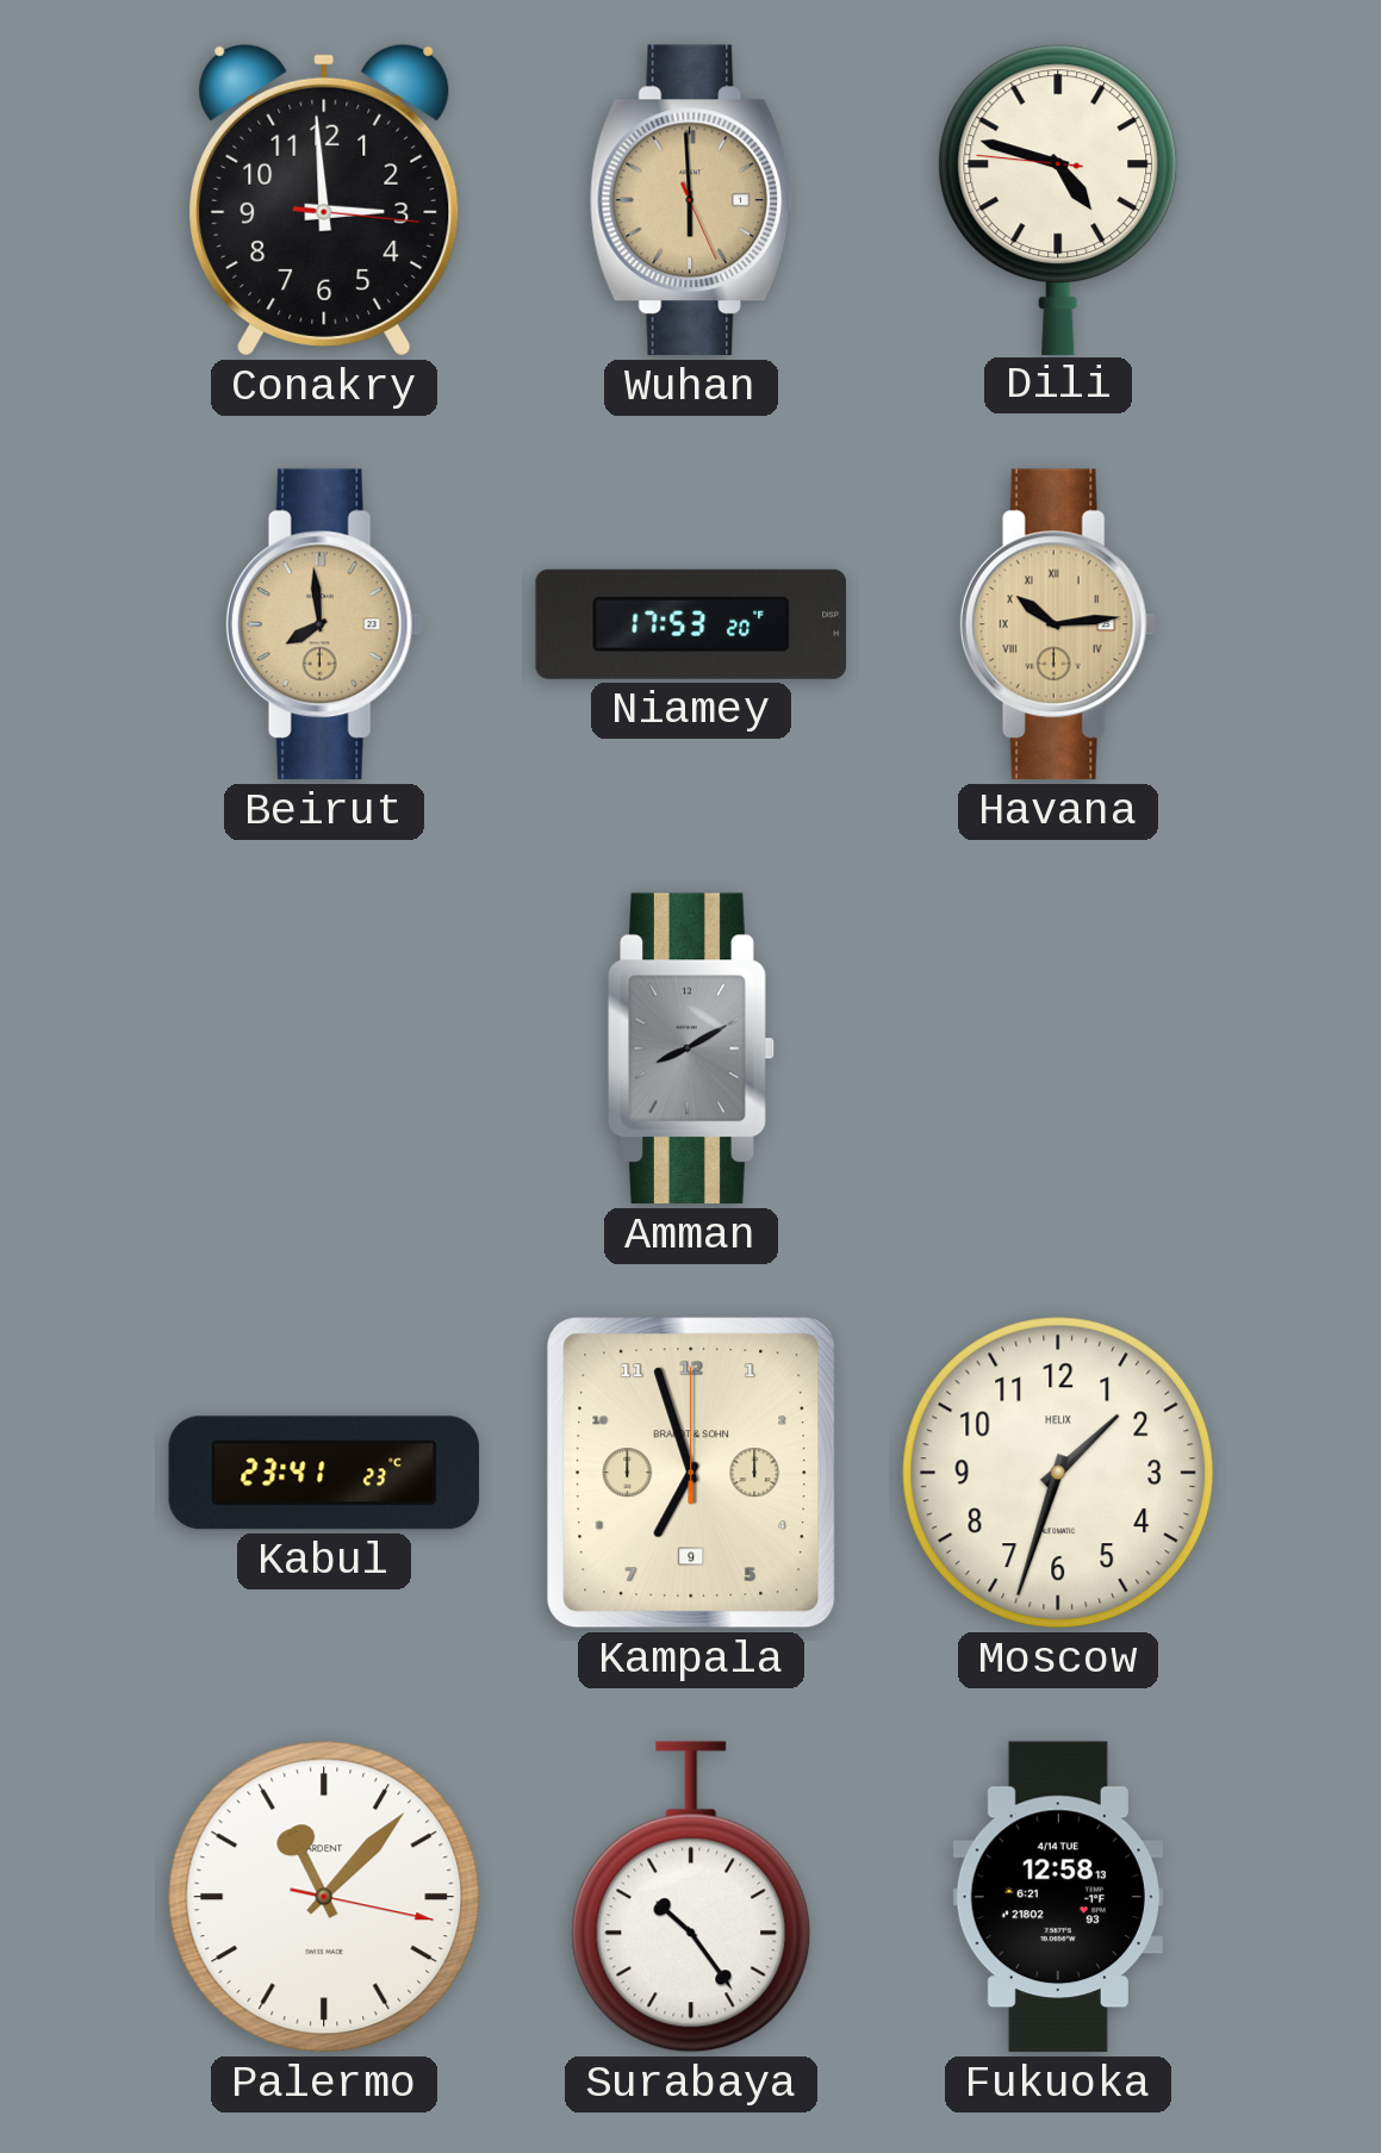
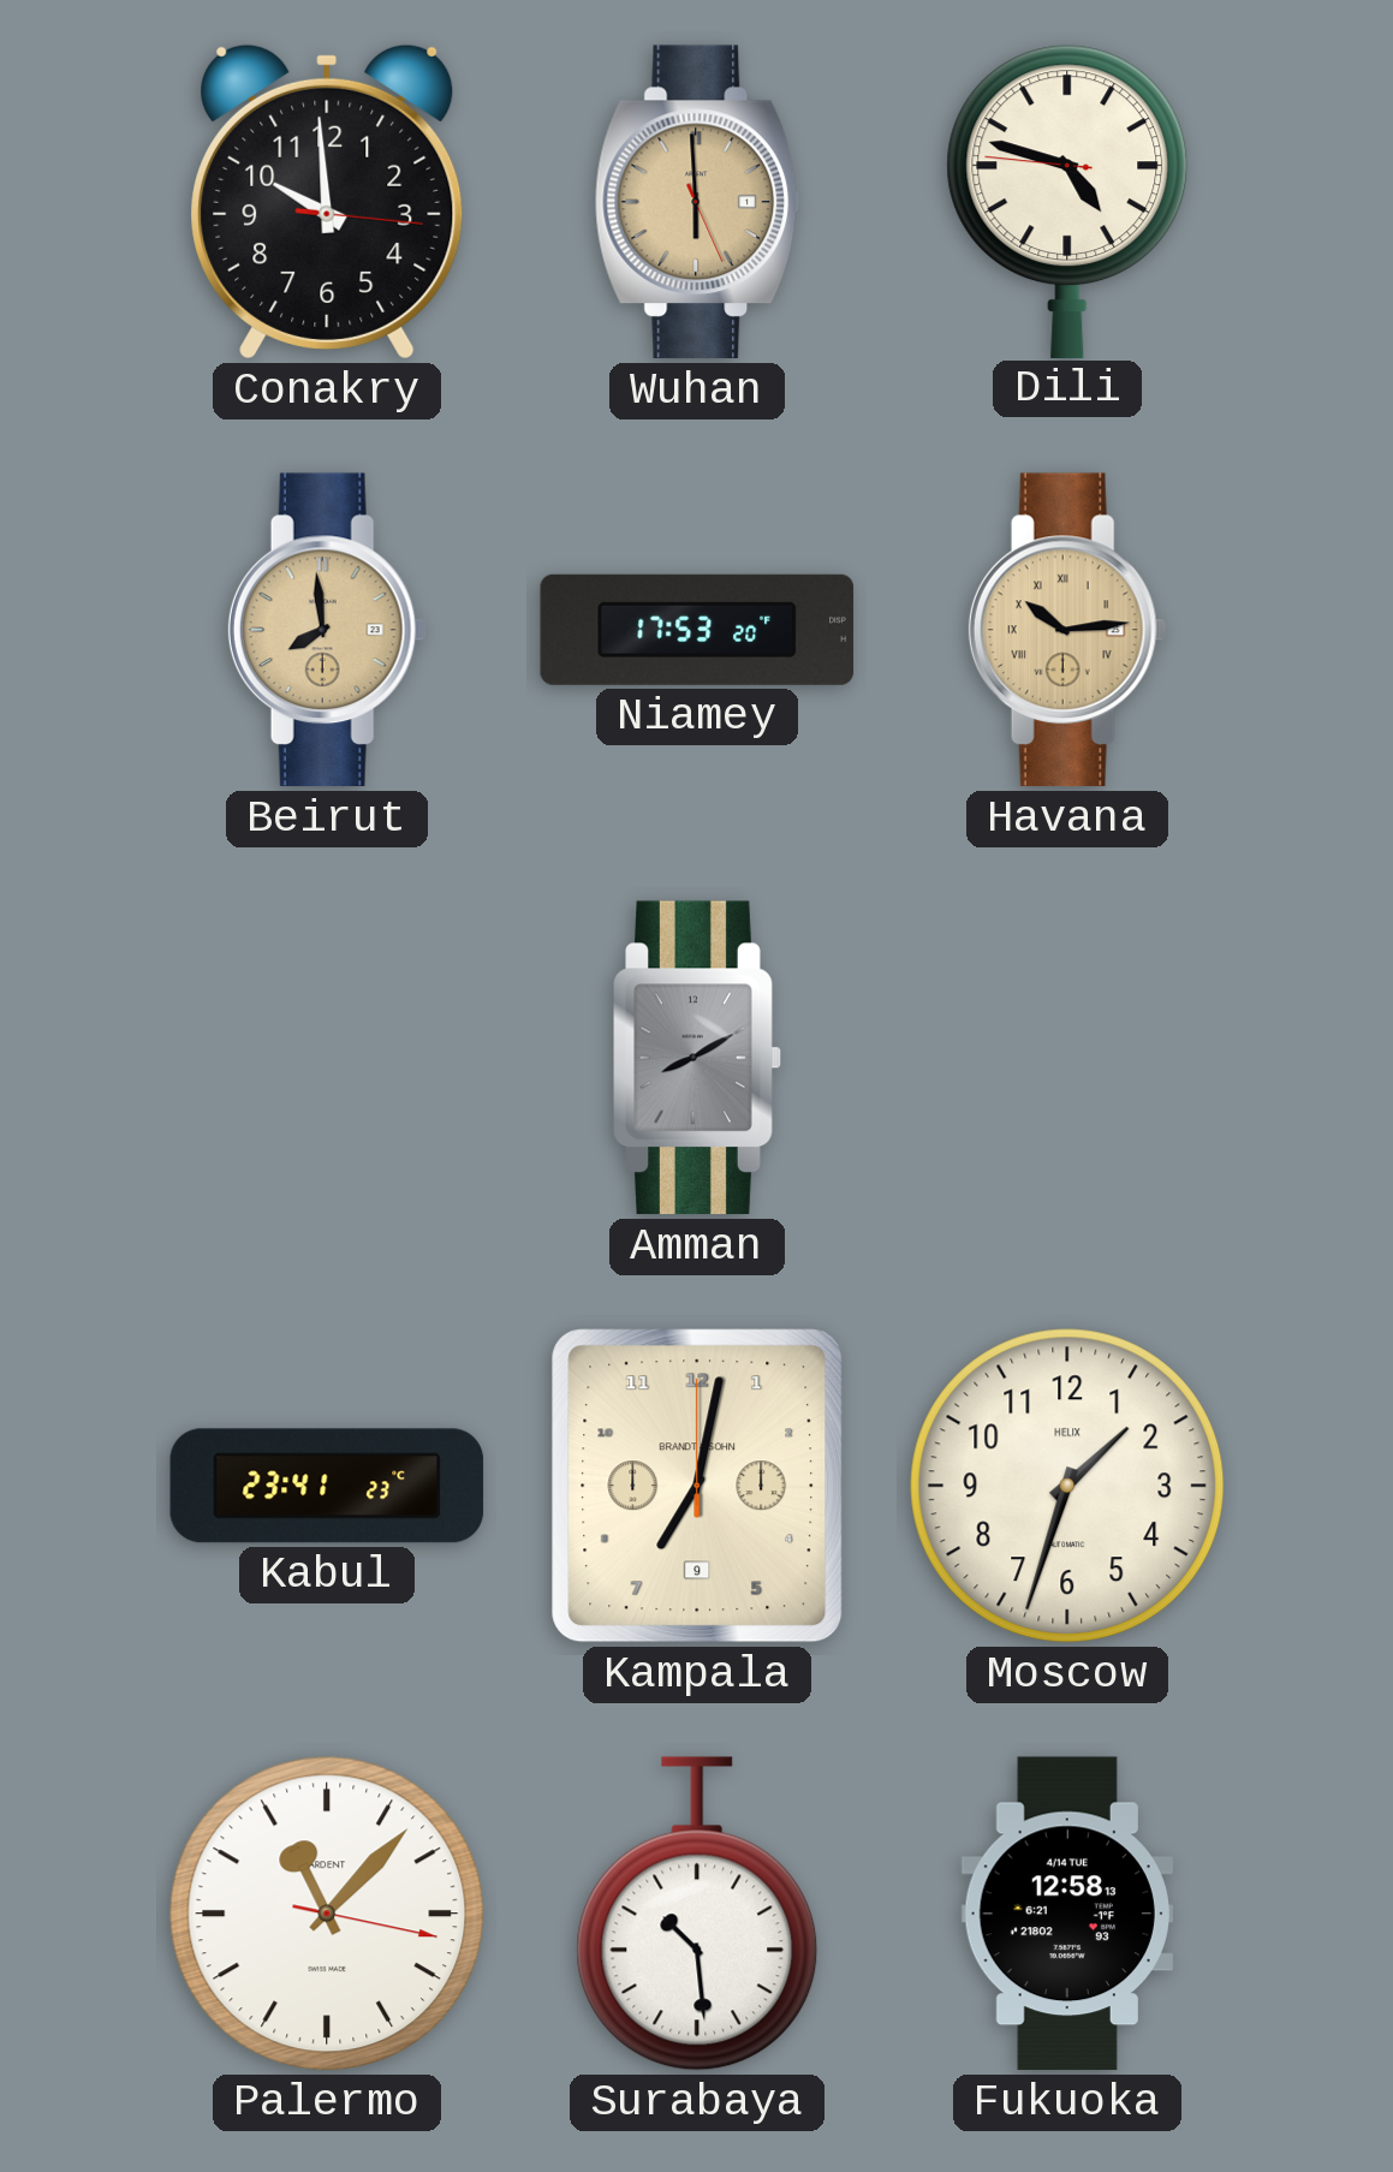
Conakry: 2:59 -> 9:59
Kampala: 6:57 -> 7:02
Surabaya: 10:24 -> 10:29
